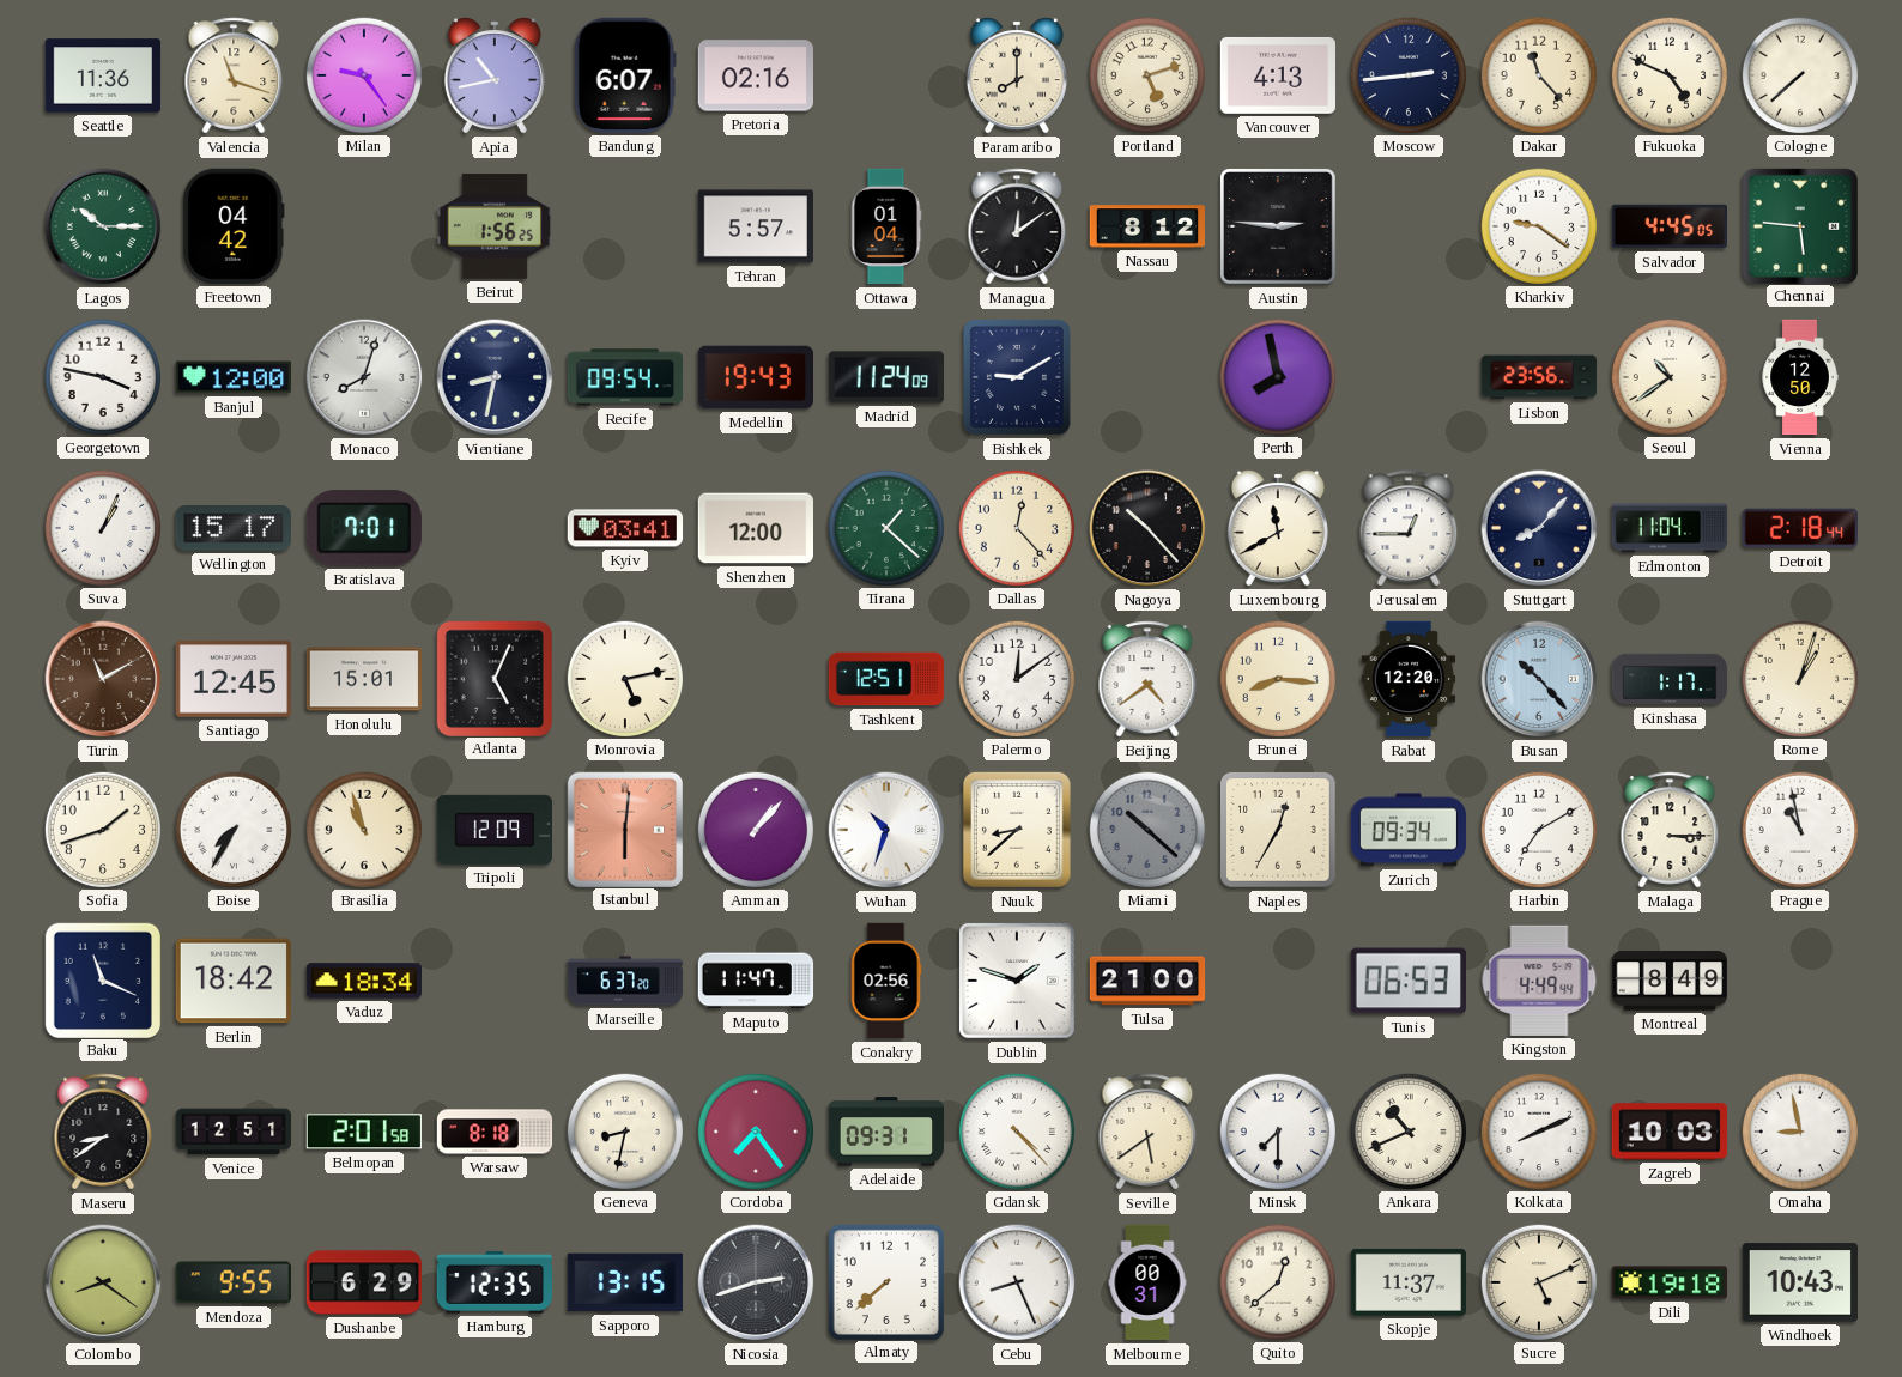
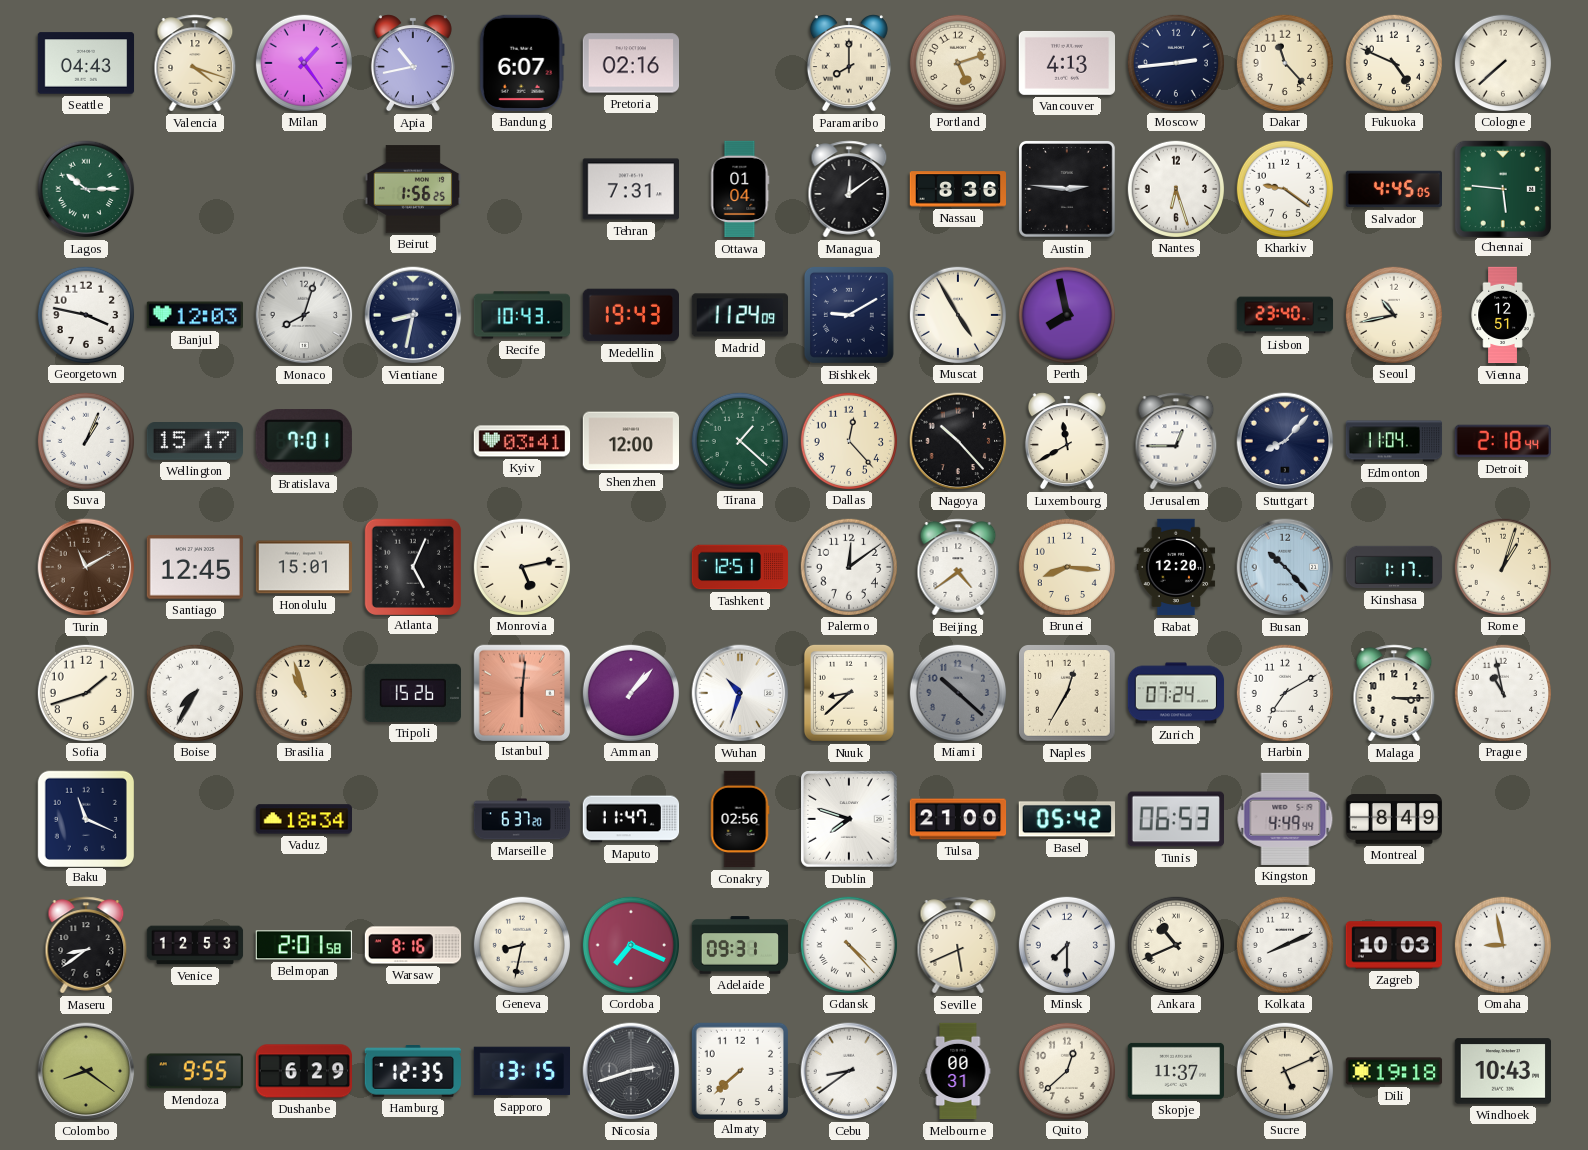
Seattle: 11:36 -> 04:43
Valencia: 11:18 -> 4:18
Milan: 9:24 -> 1:24
Freetown: 04:42 -> none
Tehran: 5:57 -> 7:31
Nassau: 8:12 -> 8:36
Nantes: none -> 6:27
Banjul: 12:00 -> 12:03
Recife: 09:54 -> 10:43
Muscat: none -> 4:55
Lisbon: 23:56 -> 23:40
Seoul: 10:39 -> 10:43
Vienna: 12:50 -> 12:51
Tripoli: 12:09 -> 15:26
Zurich: 09:34 -> 07:24
Berlin: 18:42 -> none
Dublin: 1:48 -> 7:48
Basel: none -> 05:42
Venice: 12:51 -> 12:53
Warsaw: 8:18 -> 8:16
Cordoba: 7:24 -> 7:19
Seville: 5:39 -> 5:41
Cebu: 8:26 -> 8:39
